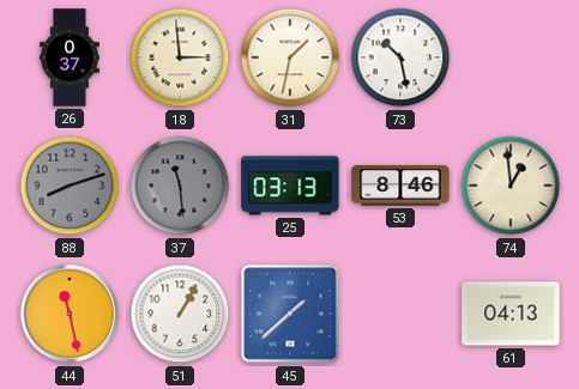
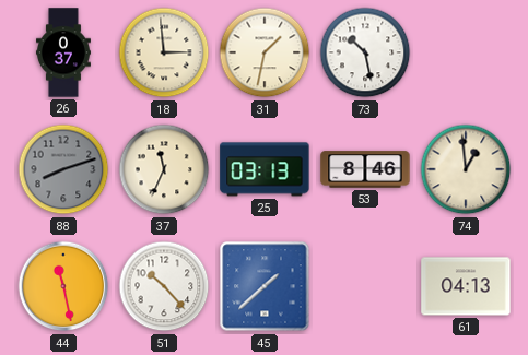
37: 11:29 -> 11:34
37 dial: grey -> cream
51: 1:05 -> 10:23
